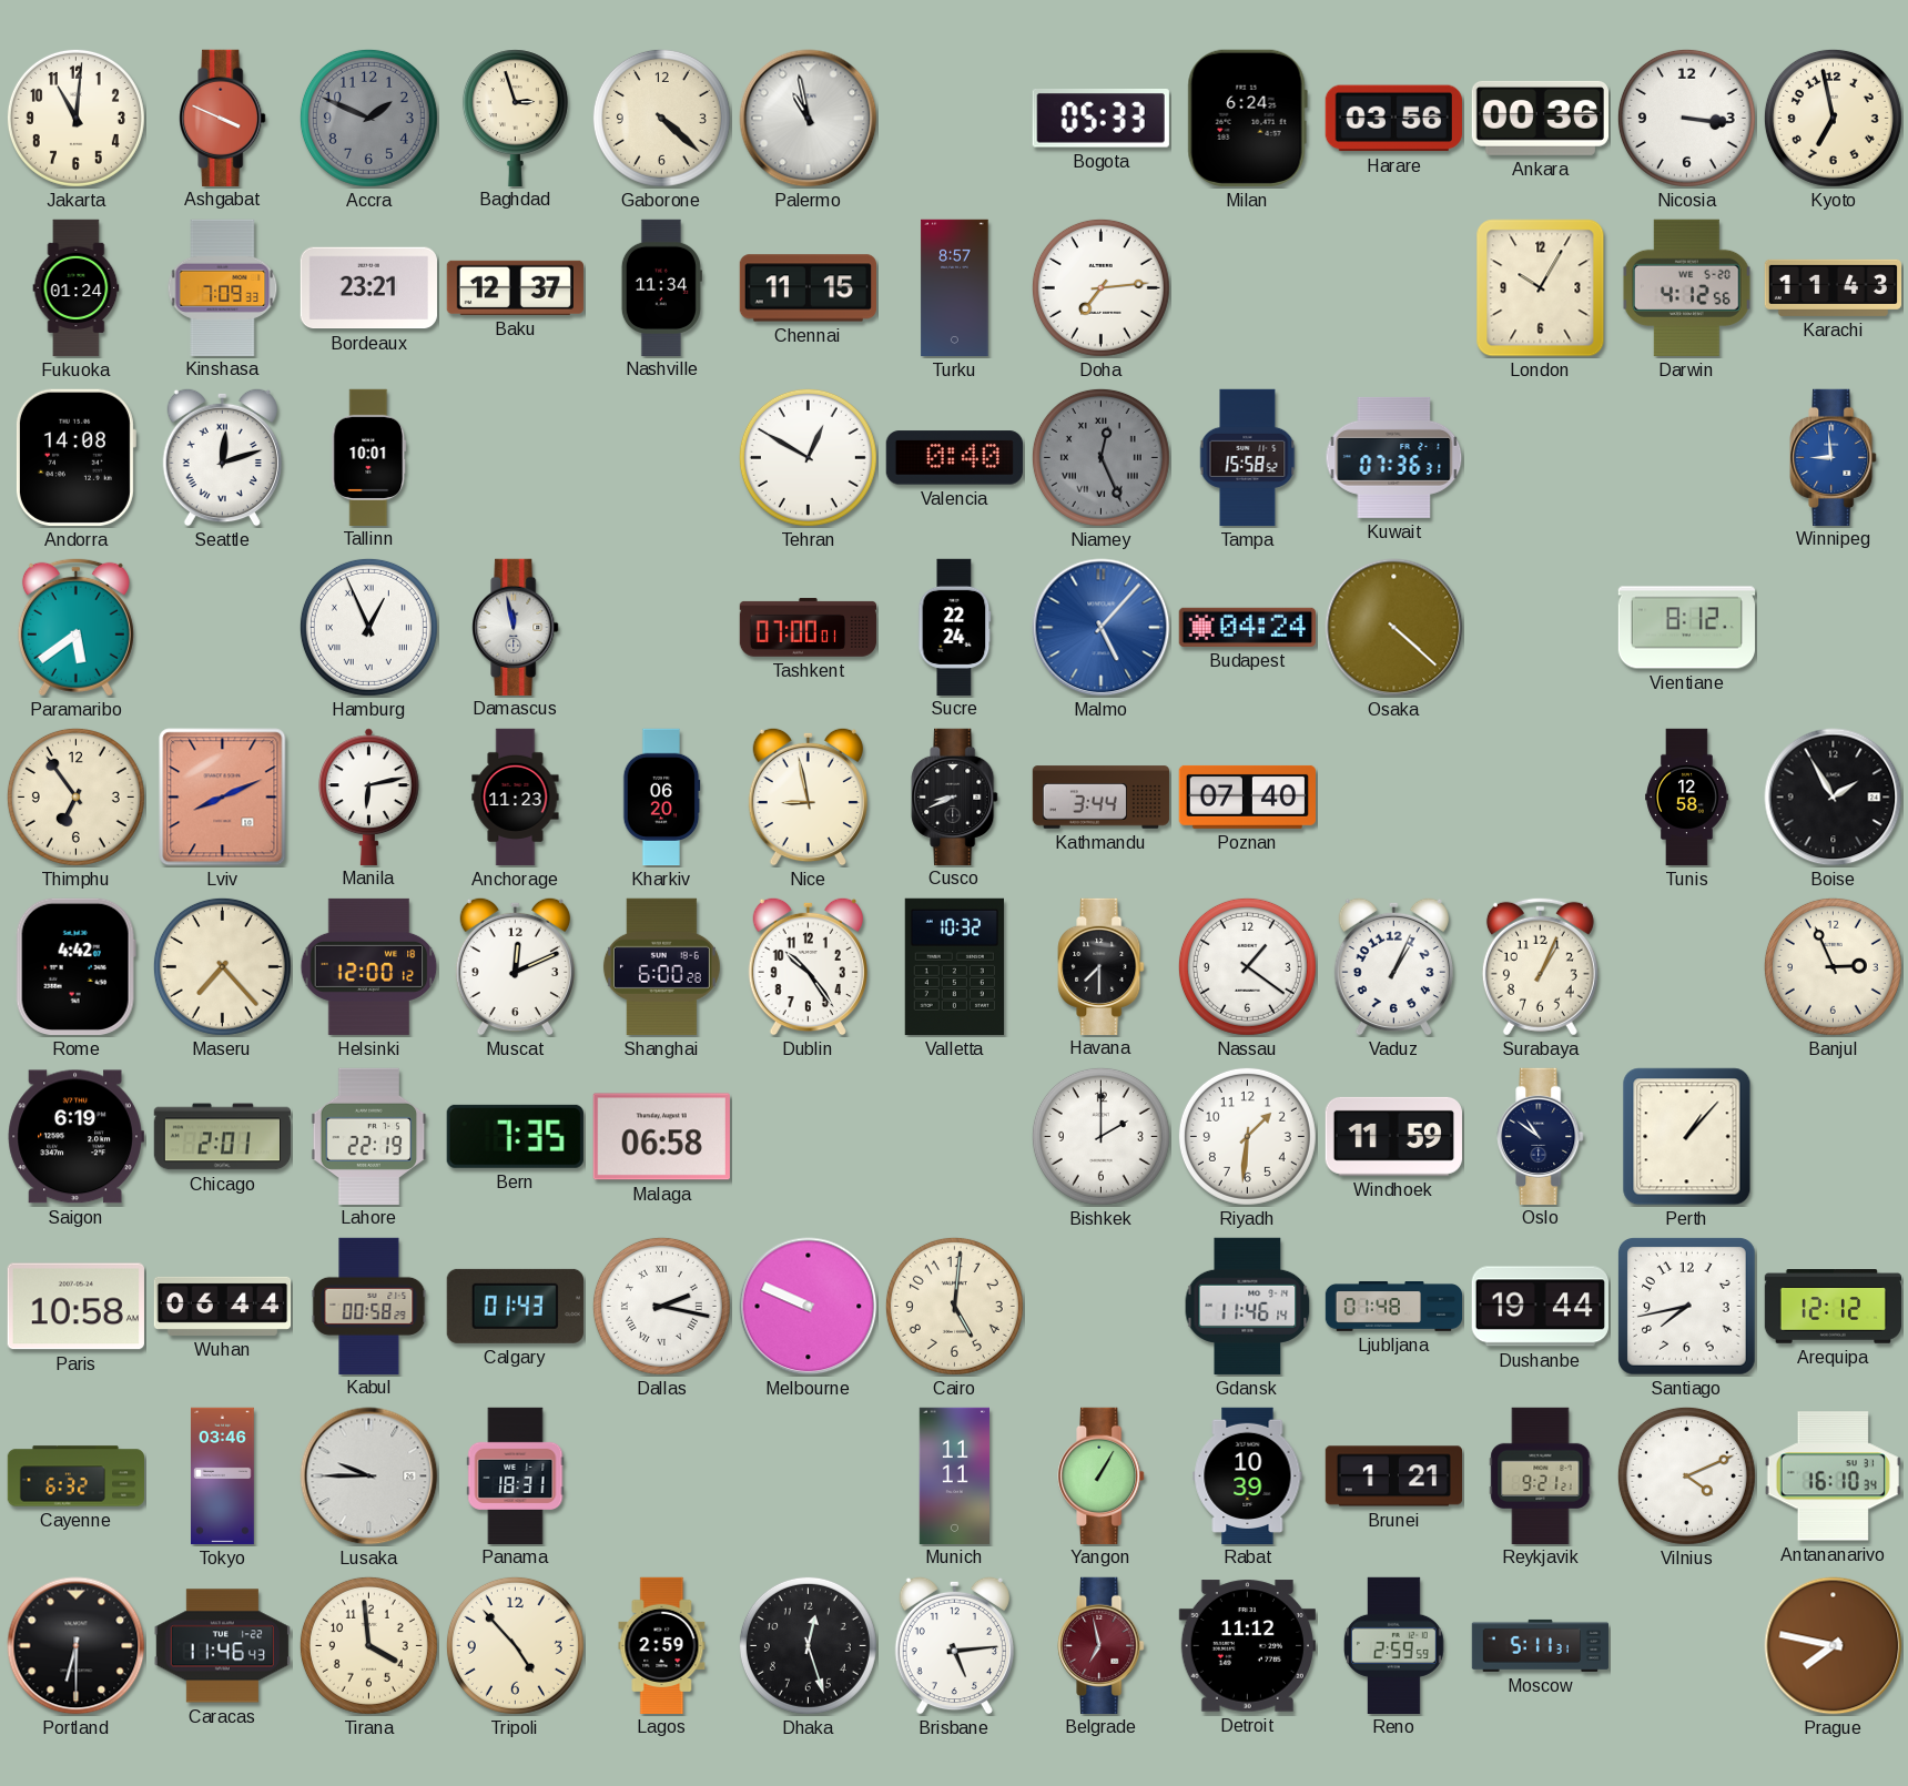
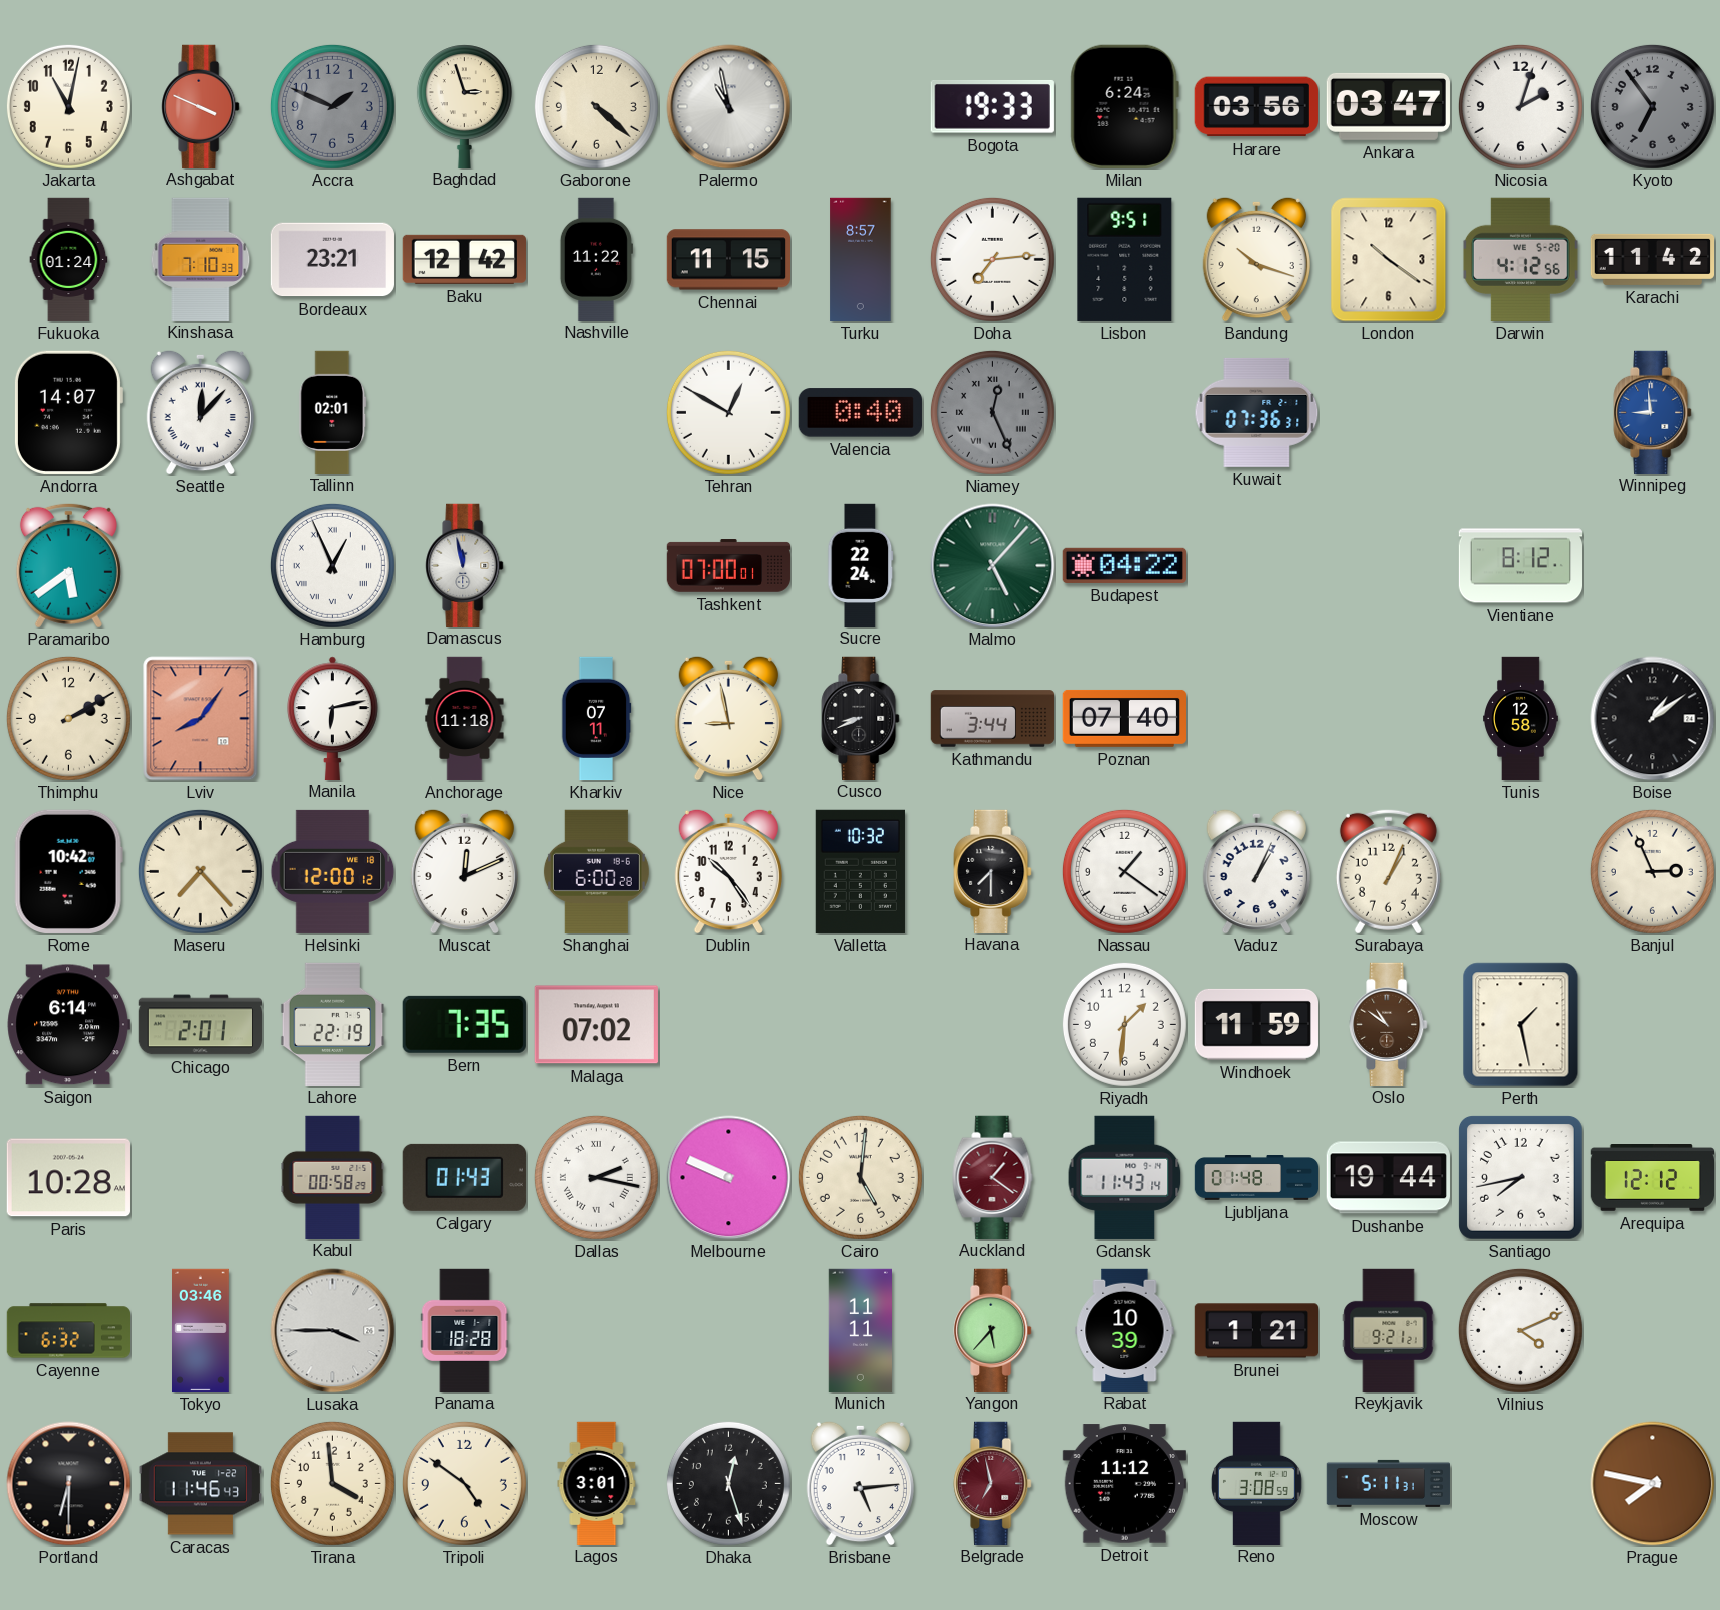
Jakarta: 11:01 -> 11:02
Bogota: 05:33 -> 19:33
Ankara: 00:36 -> 03:47
Nicosia: 3:16 -> 2:03
Kyoto: 6:58 -> 6:54
Kyoto dial: cream -> grey
Kinshasa: 7:09 -> 7:10
Baku: 12:37 -> 12:42
Nashville: 11:34 -> 11:22
Lisbon: none -> 9:51
Bandung: none -> 10:18
London: 10:05 -> 10:21
Karachi: 11:43 -> 11:42
Andorra: 14:08 -> 14:07
Seattle: 12:12 -> 12:07
Tallinn: 10:01 -> 02:01
Tampa: 15:58 -> none
Malmo dial: blue -> green
Budapest: 04:24 -> 04:22
Osaka: 4:22 -> none
Thimphu: 6:54 -> 2:10
Lviv: 8:11 -> 8:06
Anchorage: 11:23 -> 11:18
Kharkiv: 06:20 -> 07:11
Boise: 1:55 -> 1:09
Rome: 4:42 -> 10:42
Saigon: 6:19 -> 6:14
Malaga: 06:58 -> 07:02
Bishkek: 2:00 -> none
Oslo dial: navy -> brown
Perth: 1:07 -> 1:28
Paris: 10:58 -> 10:28
Wuhan: 06:44 -> none
Auckland: none -> 1:21
Gdansk: 11:46 -> 11:43
Lusaka: 9:45 -> 3:45
Panama: 18:31 -> 18:28
Yangon: 1:05 -> 5:37
Antananarivo: 16:10 -> none
Tripoli: 4:53 -> 4:51
Lagos: 2:59 -> 3:01
Reno: 2:59 -> 3:08
